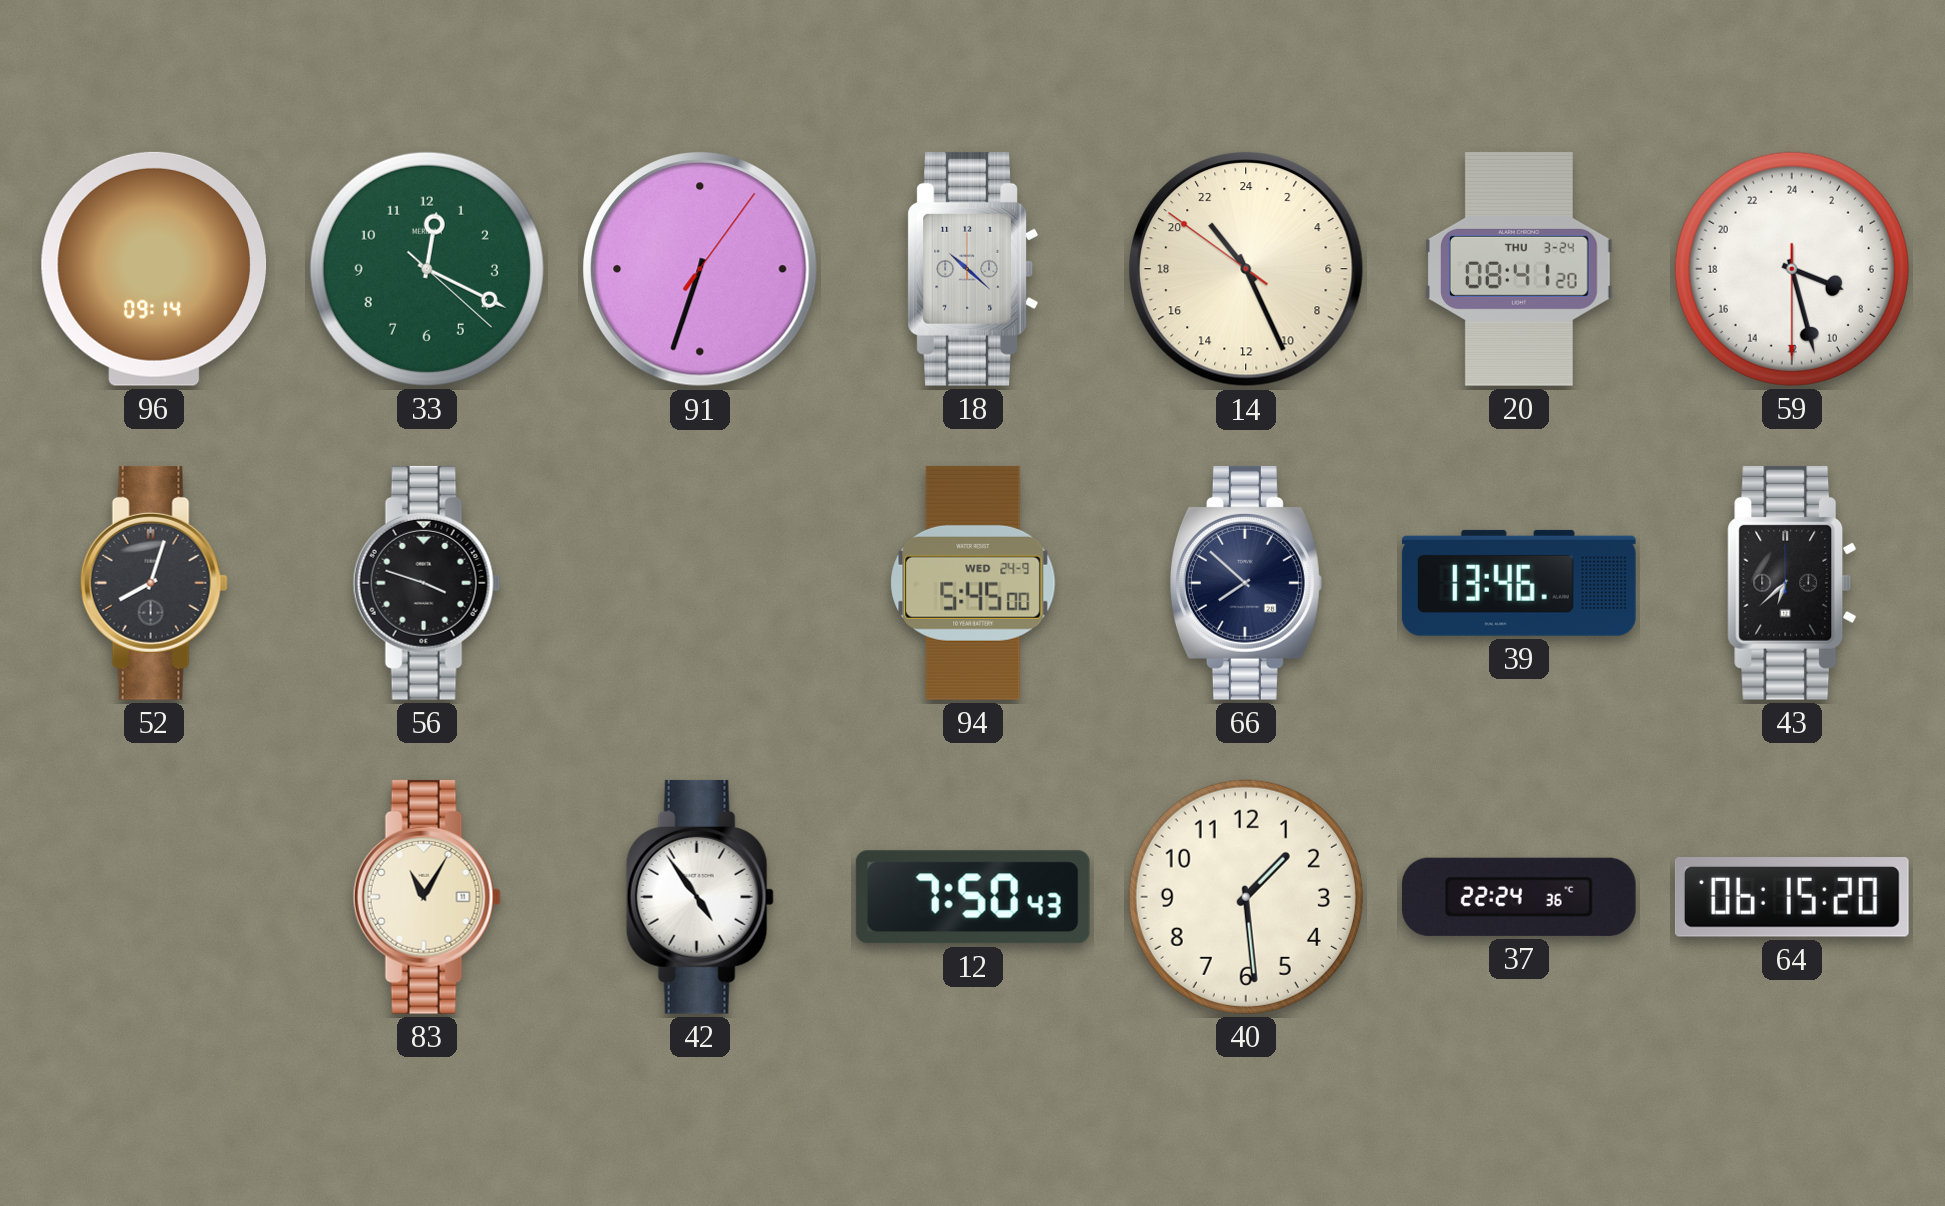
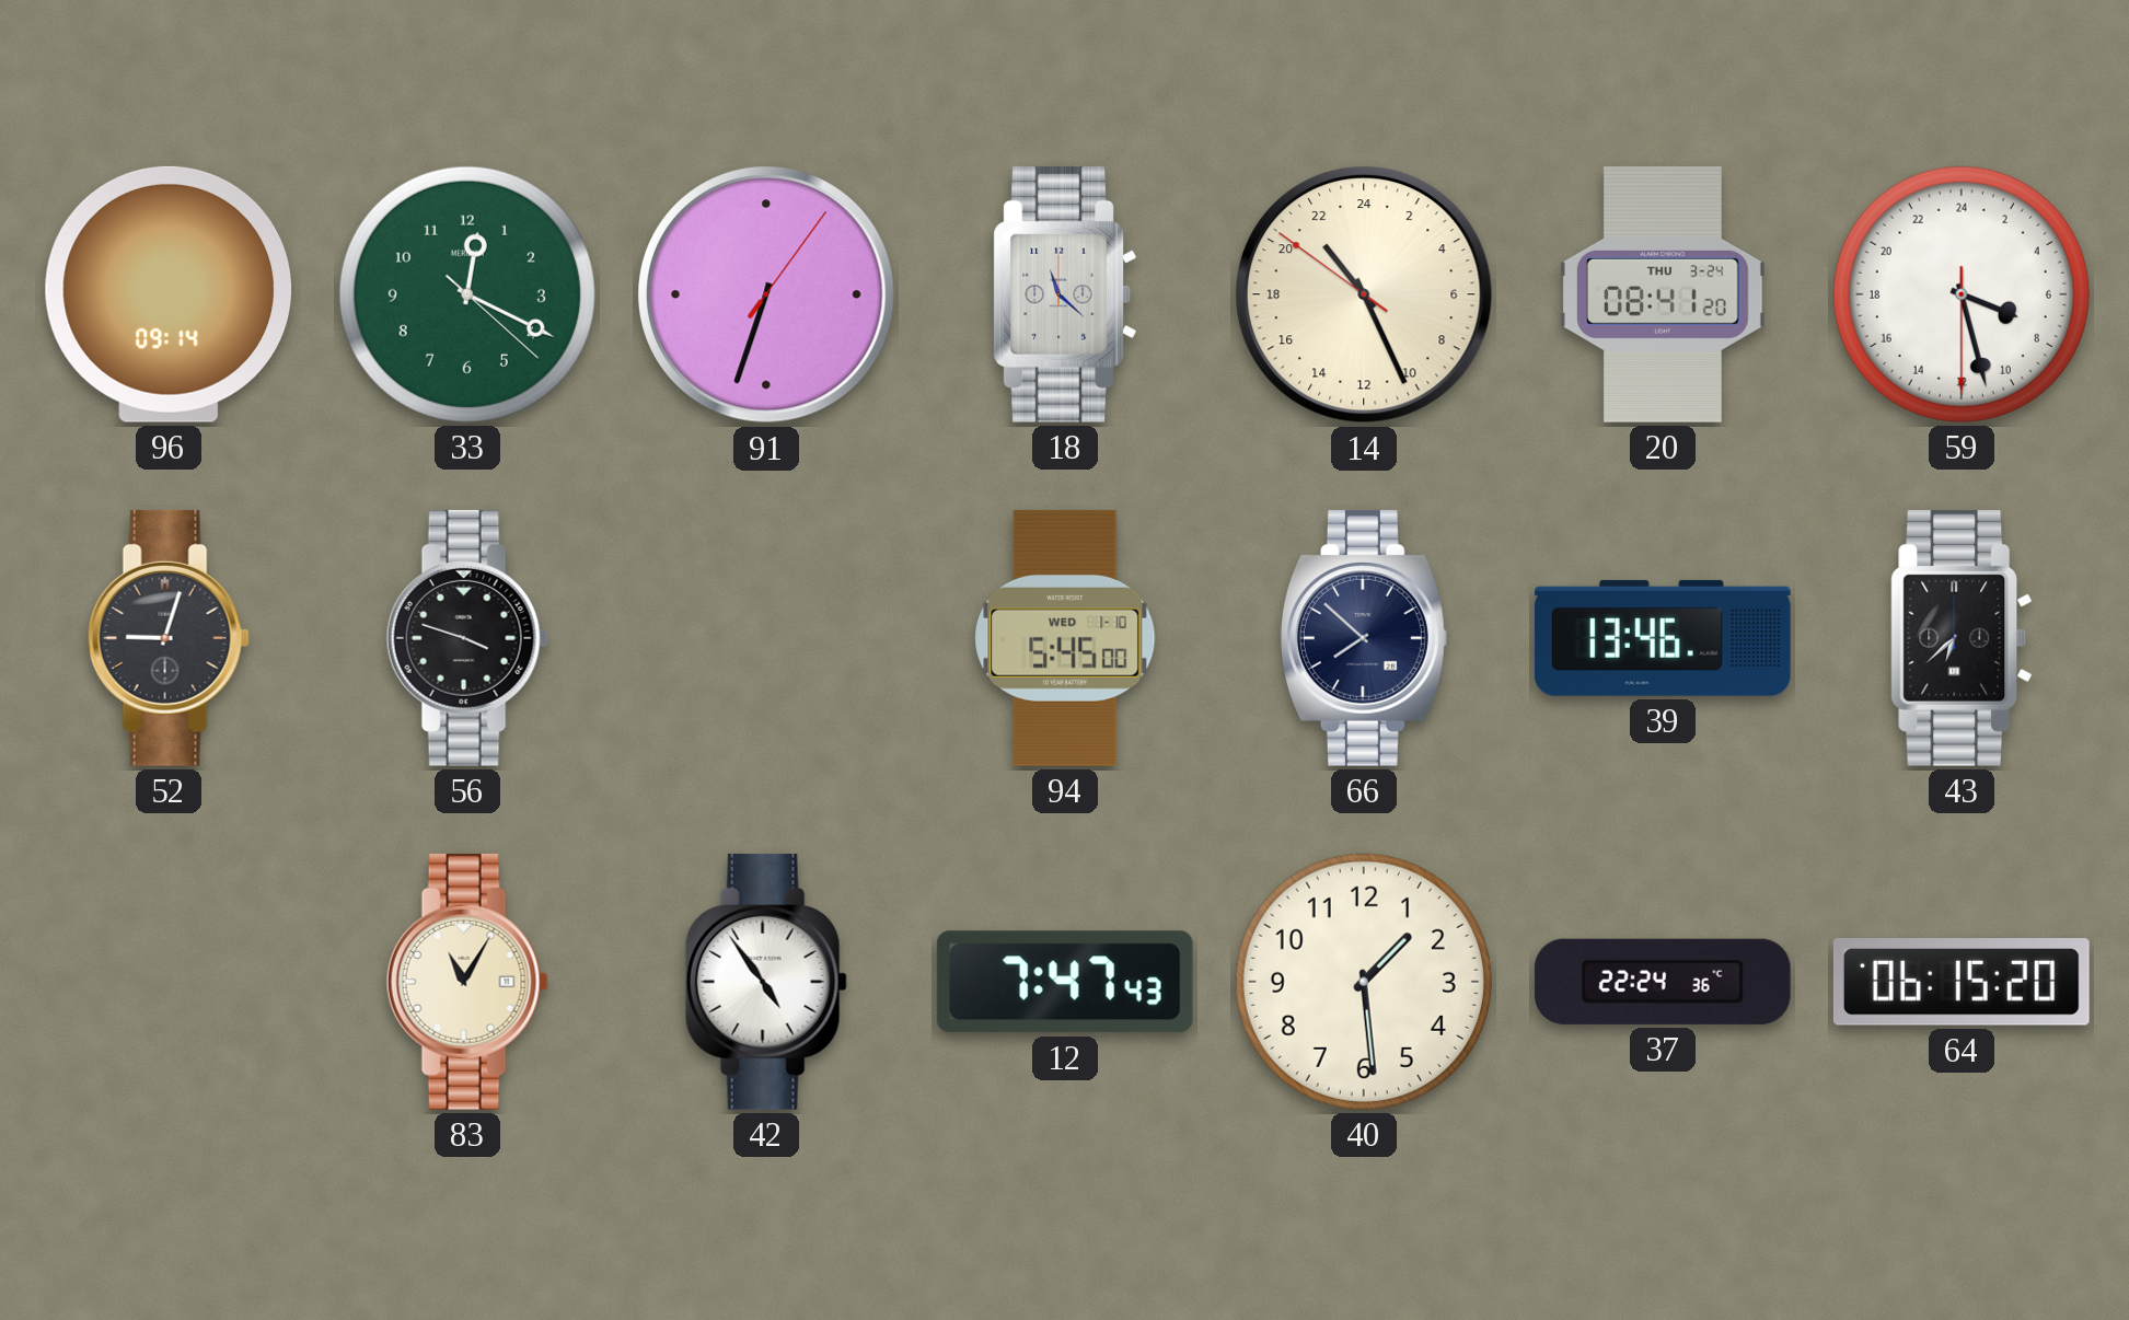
18: 10:22 -> 11:22
52: 8:03 -> 9:03
94 date: WED 24-9 -> WED 1-10
12: 7:50 -> 7:47
